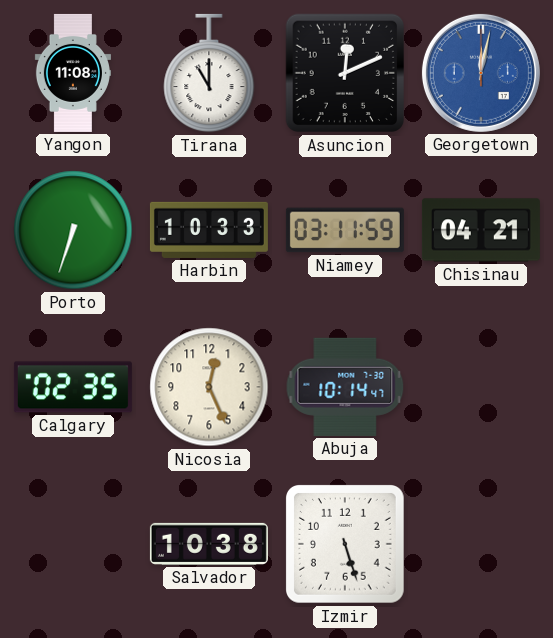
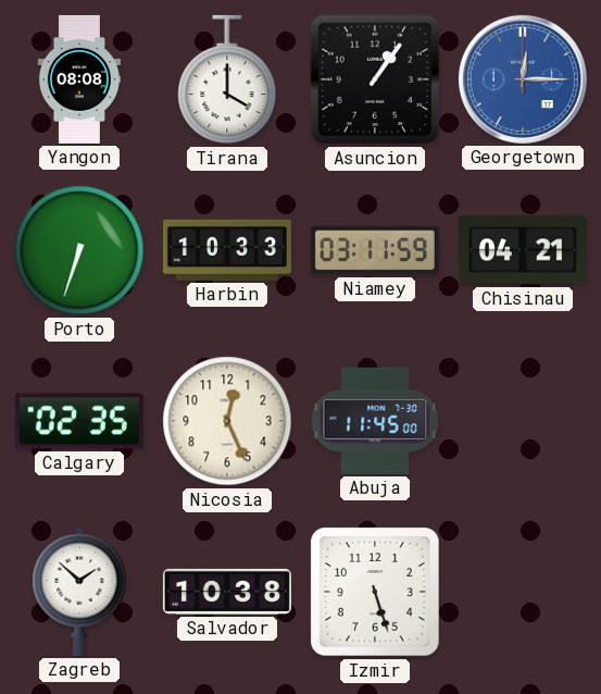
Yangon: 11:08 -> 08:08
Tirana: 11:00 -> 4:00
Asuncion: 12:11 -> 1:06
Georgetown: 12:02 -> 12:15
Abuja: 10:14 -> 11:45
Zagreb: none -> 1:52
